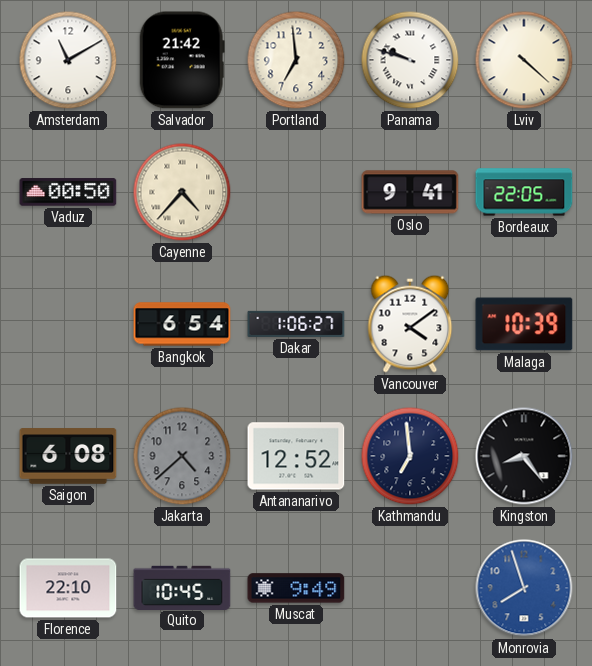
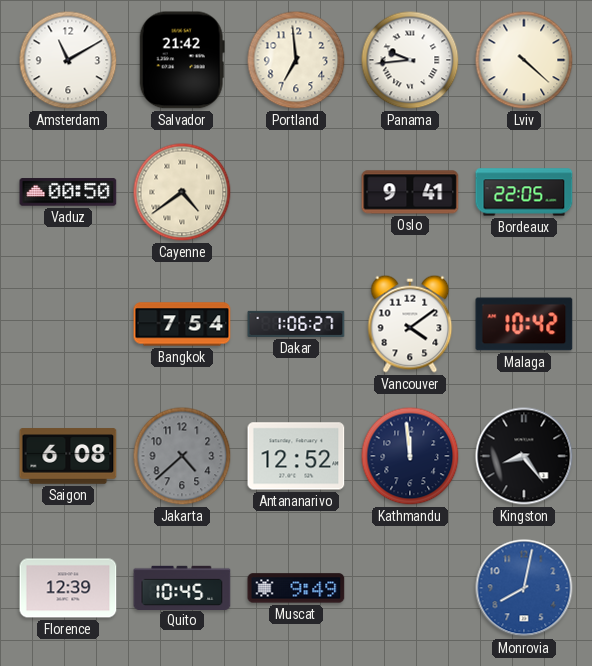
Panama: 9:48 -> 9:44
Cayenne: 4:37 -> 4:39
Bangkok: 6:54 -> 7:54
Malaga: 10:39 -> 10:42
Kathmandu: 6:59 -> 11:59
Florence: 22:10 -> 12:39
Monrovia: 7:57 -> 8:02
